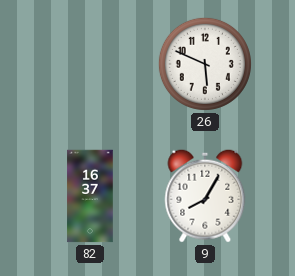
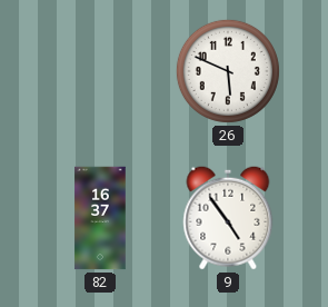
9: 8:05 -> 4:54
